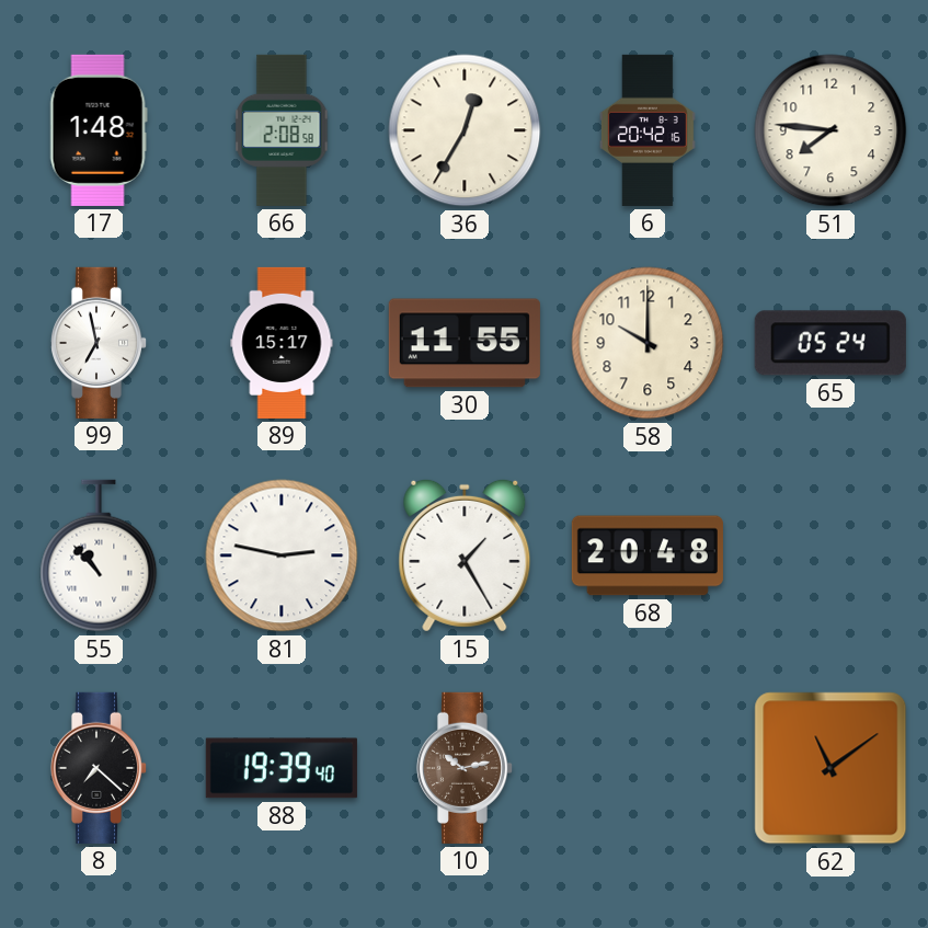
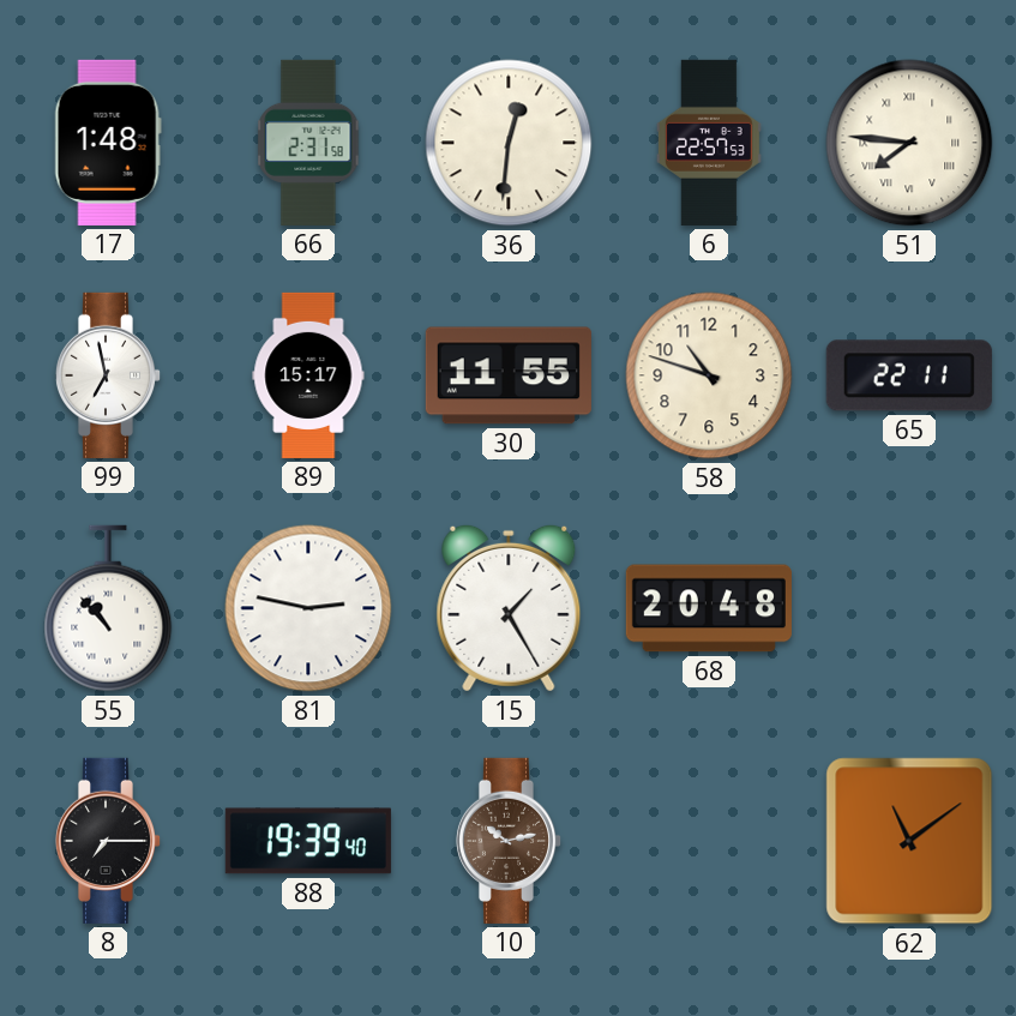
66: 2:08 -> 2:31
36: 12:35 -> 12:31
6: 20:42 -> 22:57
51 numerals: Arabic -> Roman
58: 10:00 -> 10:48
65: 05:24 -> 22:11
8: 7:22 -> 7:15
